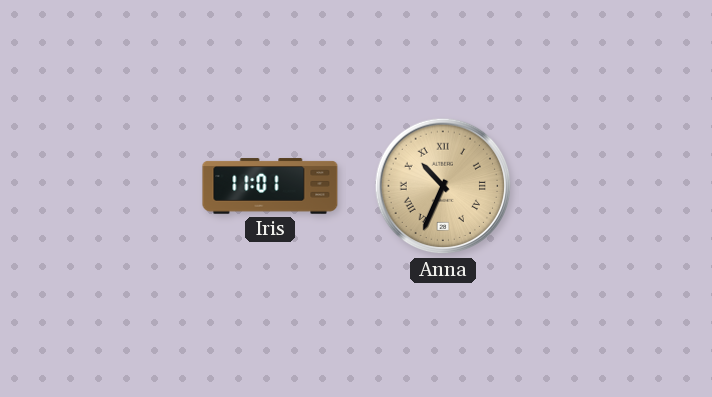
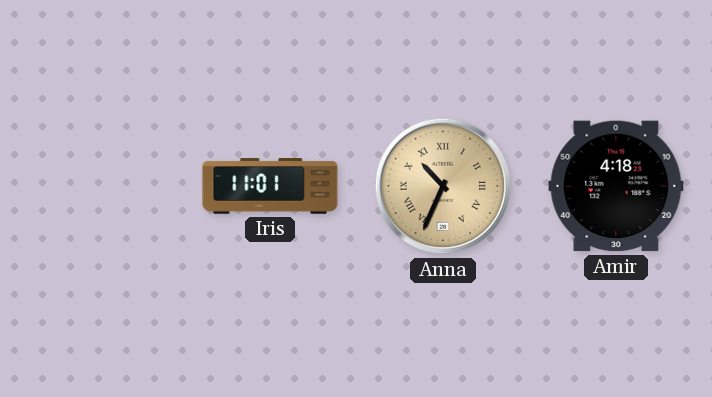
Amir: none -> 4:18
